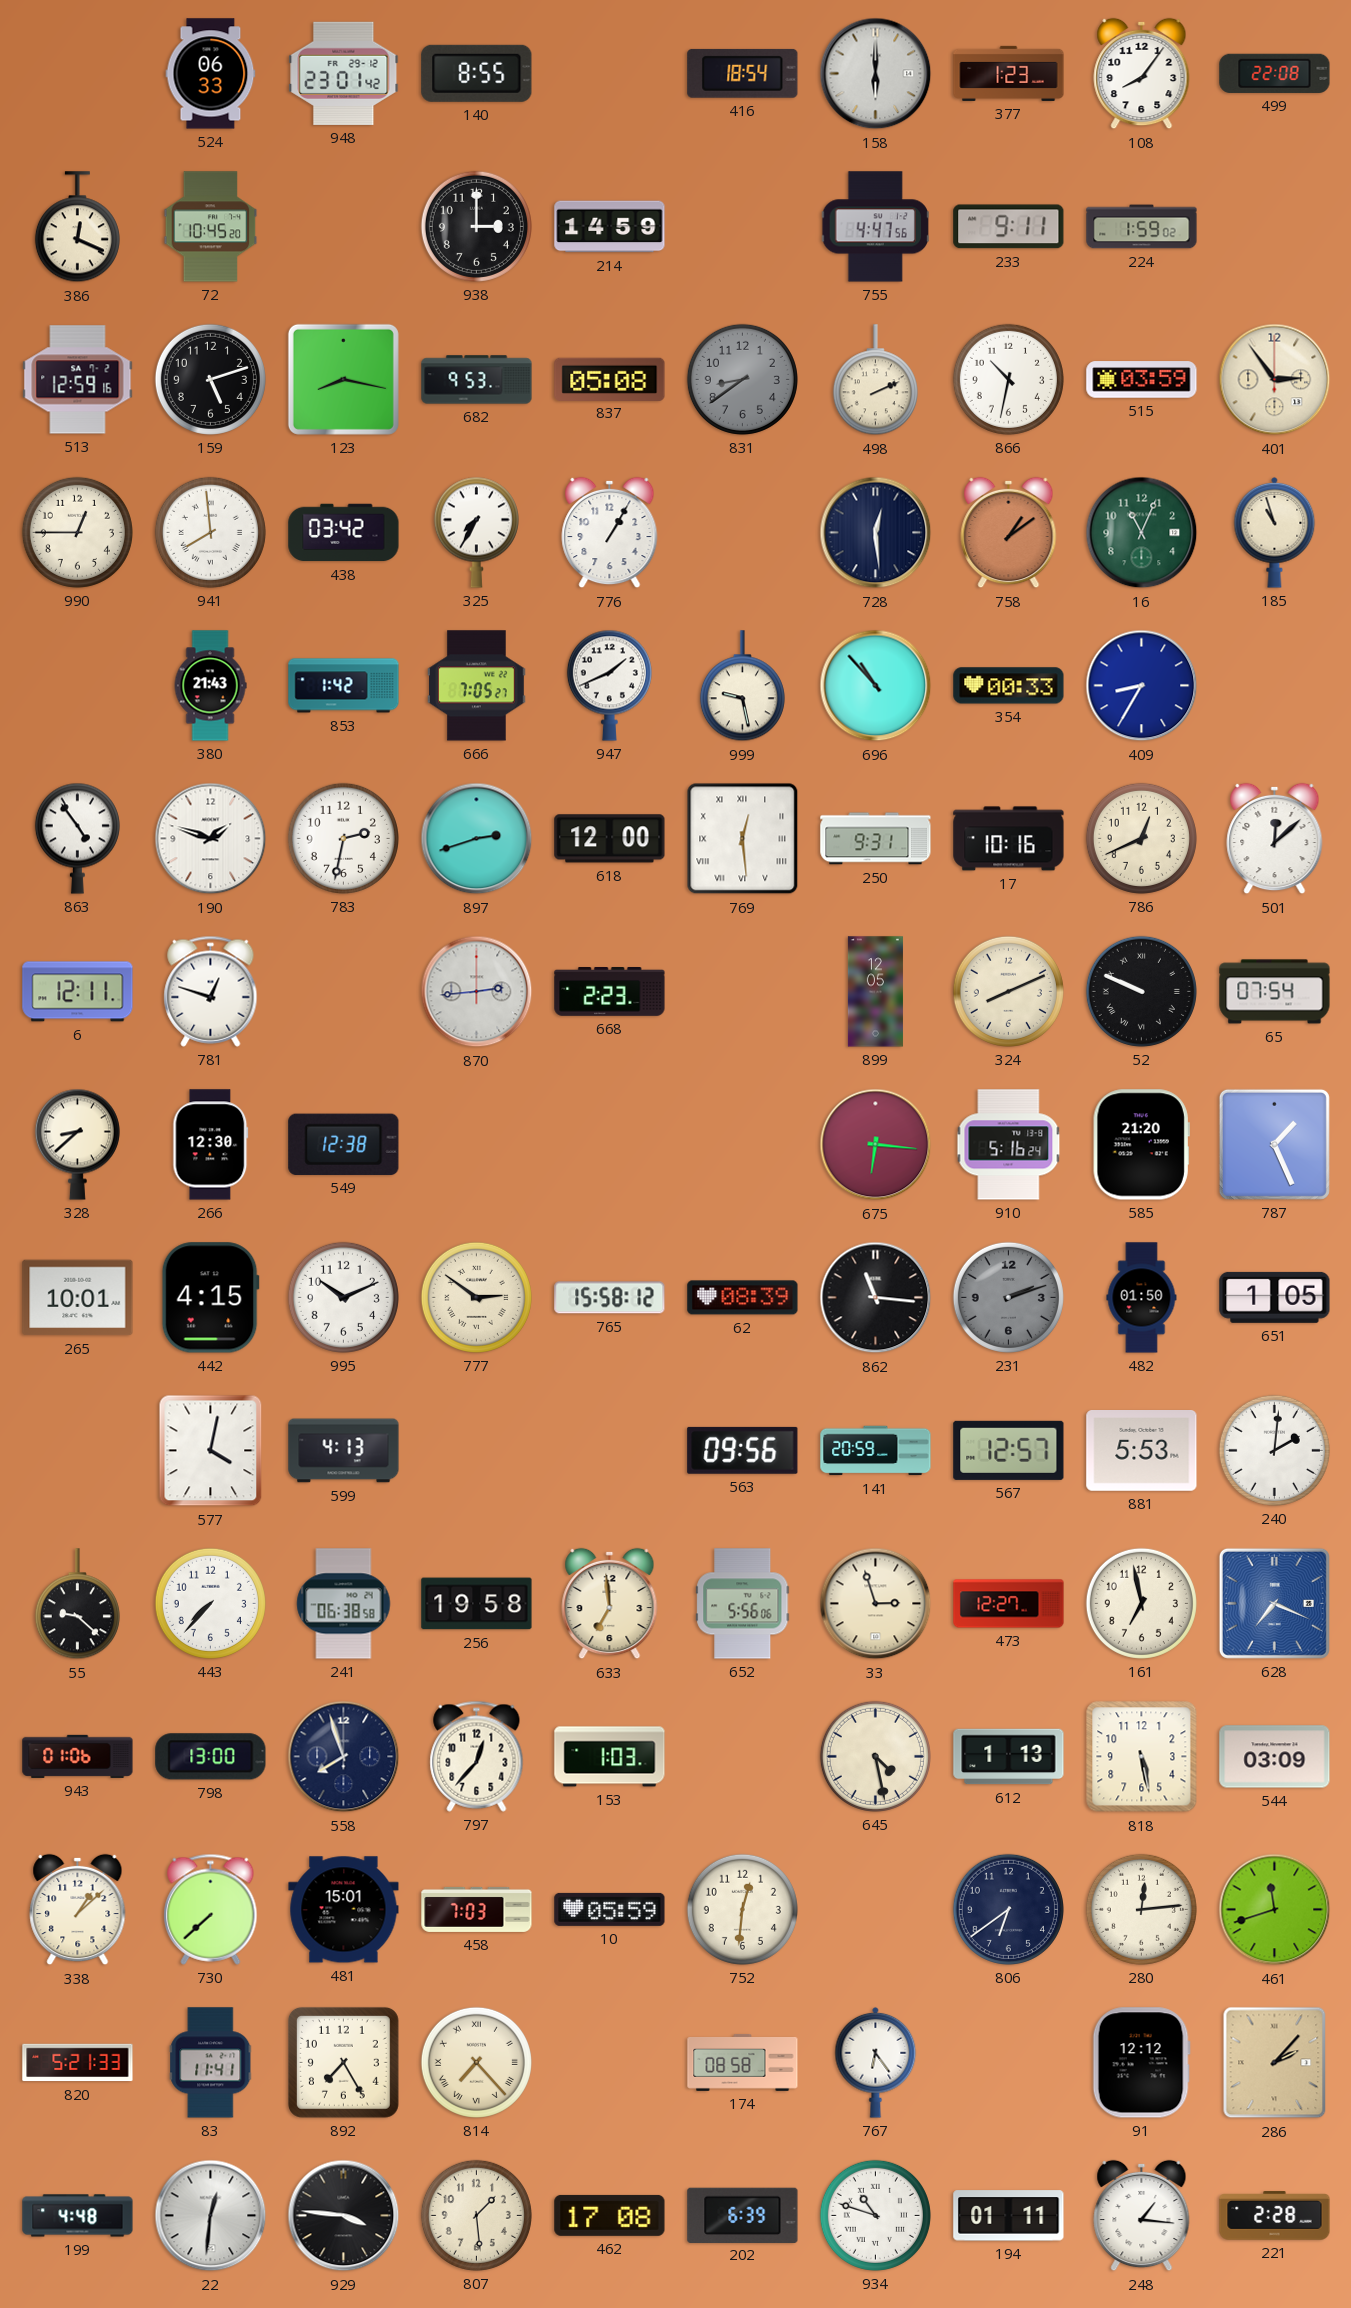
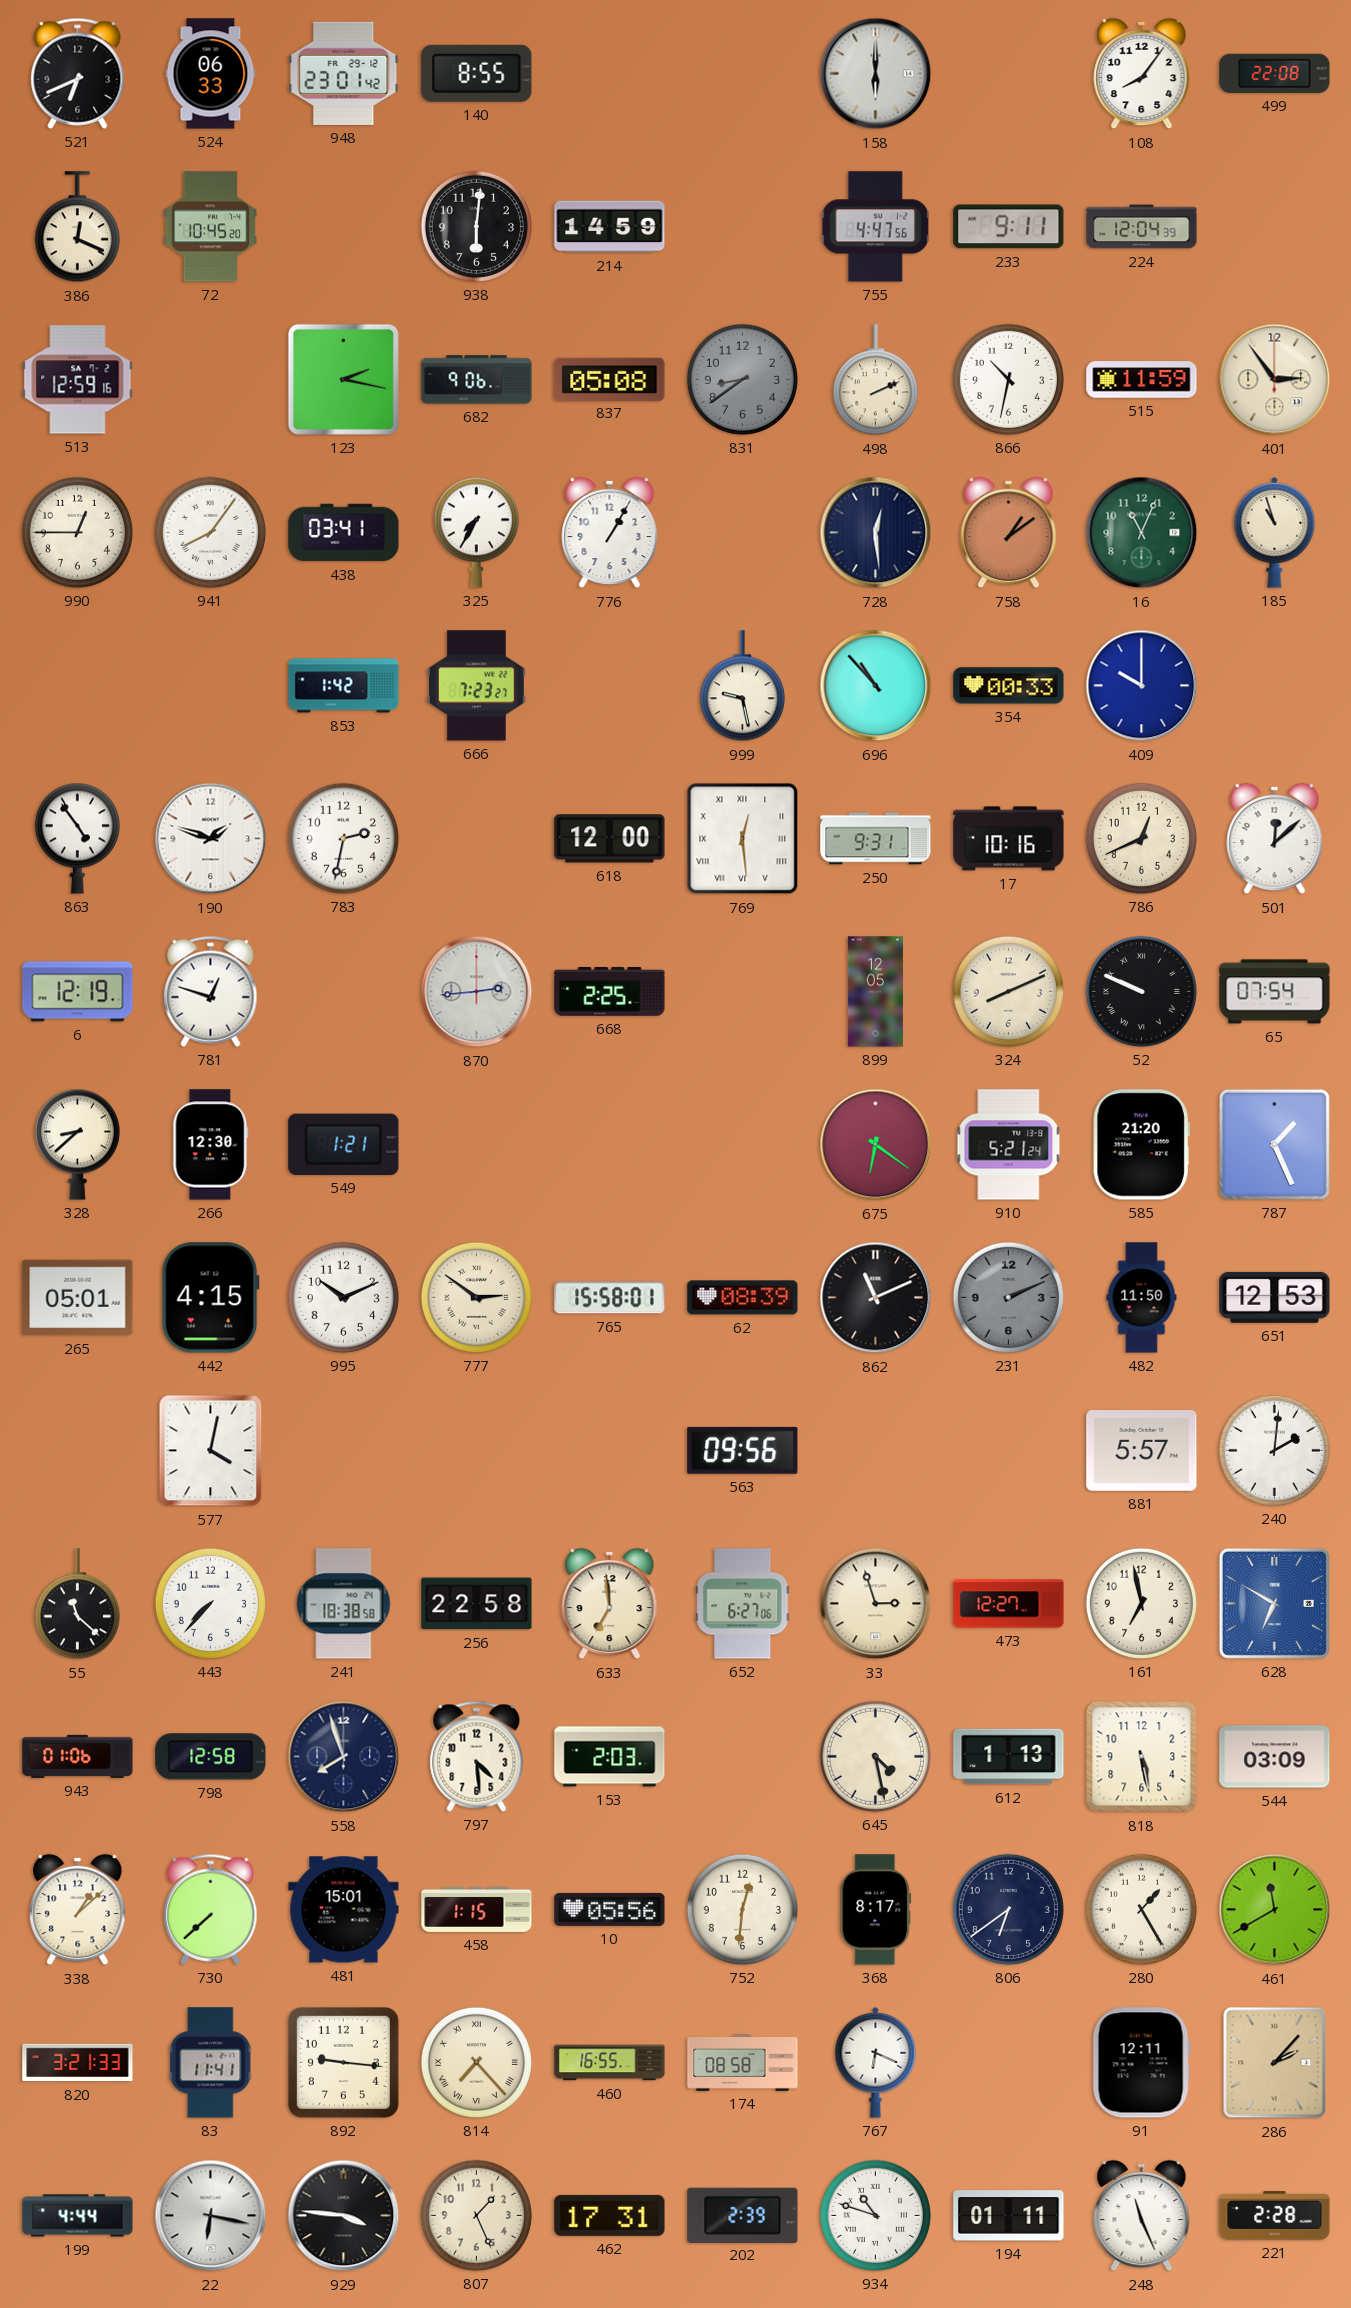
521: none -> 6:41
416: 18:54 -> none
377: 1:23 -> none
938: 3:00 -> 6:01
224: 1:59 -> 12:04
159: 5:12 -> none
123: 8:17 -> 2:17
682: 9:53 -> 9:06
515: 03:59 -> 11:59
941: 7:59 -> 8:06
438: 03:42 -> 03:41
380: 21:43 -> none
666: 7:05 -> 7:23
947: 1:41 -> none
409: 8:35 -> 10:00
897: 2:42 -> none
6: 12:11 -> 12:19
668: 2:23 -> 2:25
549: 12:38 -> 1:21
675: 6:16 -> 6:21
910: 5:16 -> 5:21
265: 10:01 -> 05:01
765: 15:58:12 -> 15:58:01
862: 11:16 -> 11:11
231: 2:12 -> 2:11
482: 01:50 -> 11:50
651: 1:05 -> 12:53
599: 4:13 -> none
141: 20:59 -> none
567: 12:57 -> none
881: 5:53 -> 5:57
55: 9:22 -> 11:22
241: 06:38 -> 18:38
256: 19:58 -> 22:58
652: 5:56 -> 6:27
628: 7:19 -> 6:50
798: 13:00 -> 12:58
797: 12:37 -> 4:29
153: 1:03 -> 2:03
458: 7:03 -> 1:15
10: 05:59 -> 05:56
368: none -> 8:17
280: 12:14 -> 1:25
461: 11:42 -> 11:40
820: 5:21 -> 3:21
892: 7:25 -> 9:16
460: none -> 16:55
767: 6:24 -> 6:19
91: 12:12 -> 12:11
199: 4:48 -> 4:44
22: 12:31 -> 6:17
807: 1:29 -> 1:26
462: 17:08 -> 17:31
202: 6:39 -> 2:39
248: 1:16 -> 11:26
